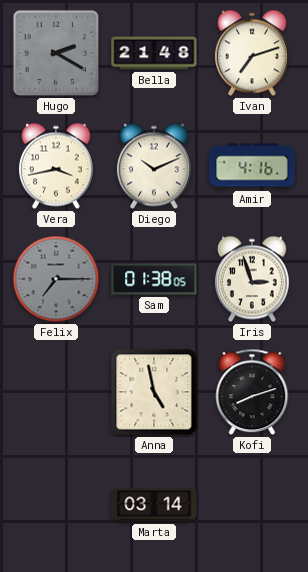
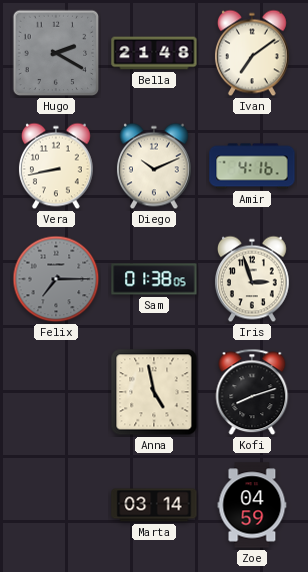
Ivan: 7:12 -> 7:09
Vera: 3:43 -> 8:43
Zoe: none -> 04:59
